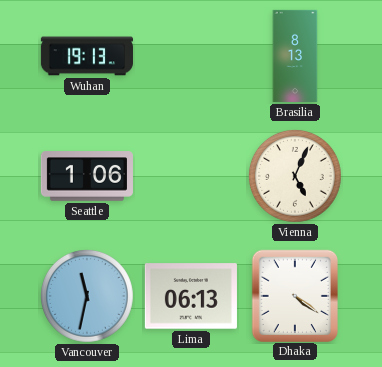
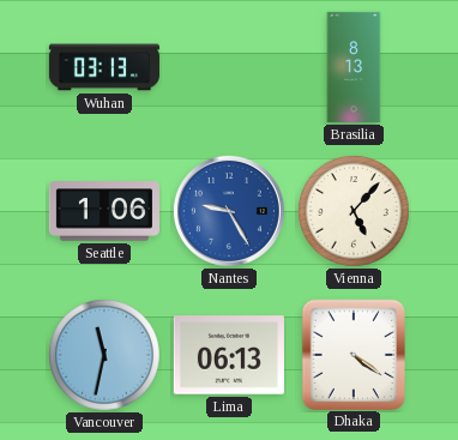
Wuhan: 19:13 -> 03:13
Nantes: none -> 9:25
Vienna: 5:04 -> 5:07
